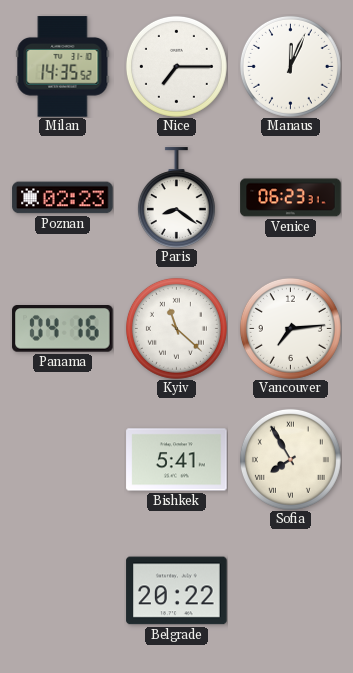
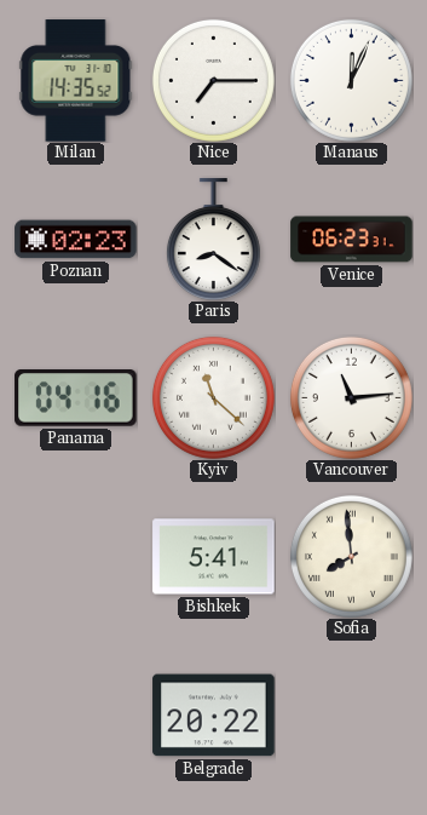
Vancouver: 7:14 -> 11:14
Sofia: 7:55 -> 7:59
